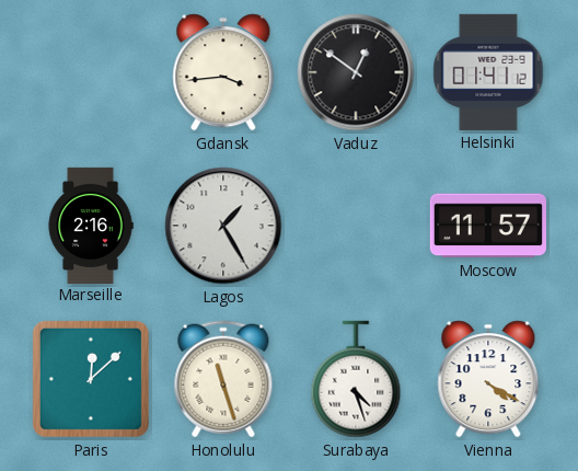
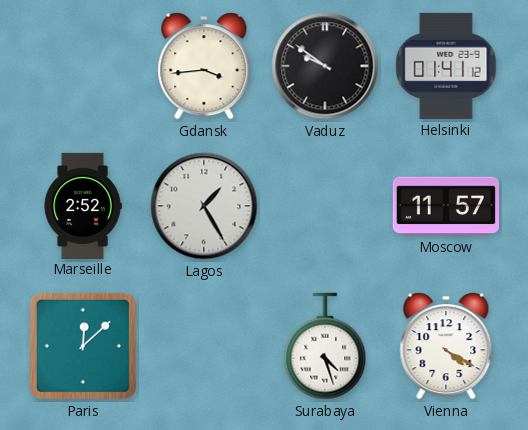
Vaduz: 12:51 -> 9:51
Marseille: 2:16 -> 2:52
Honolulu: 11:27 -> none
